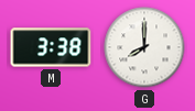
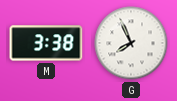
G: 8:00 -> 7:56
